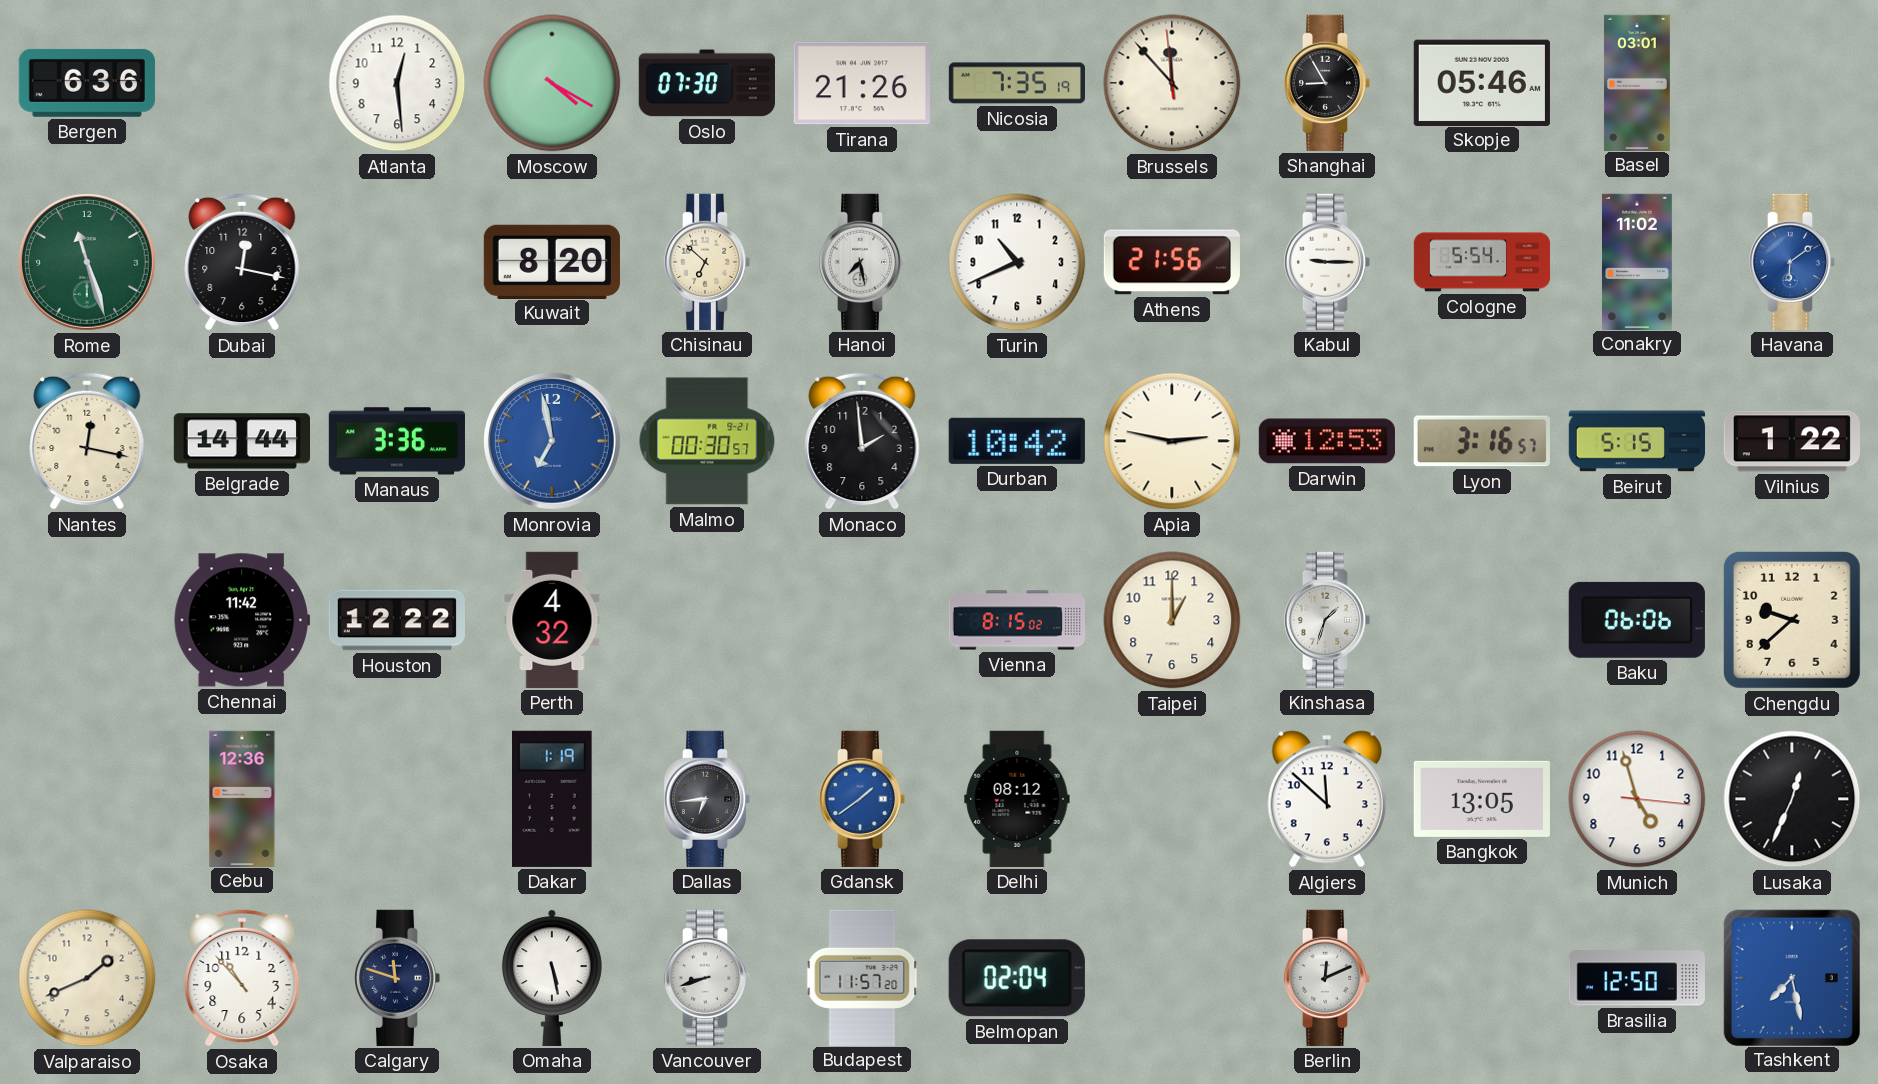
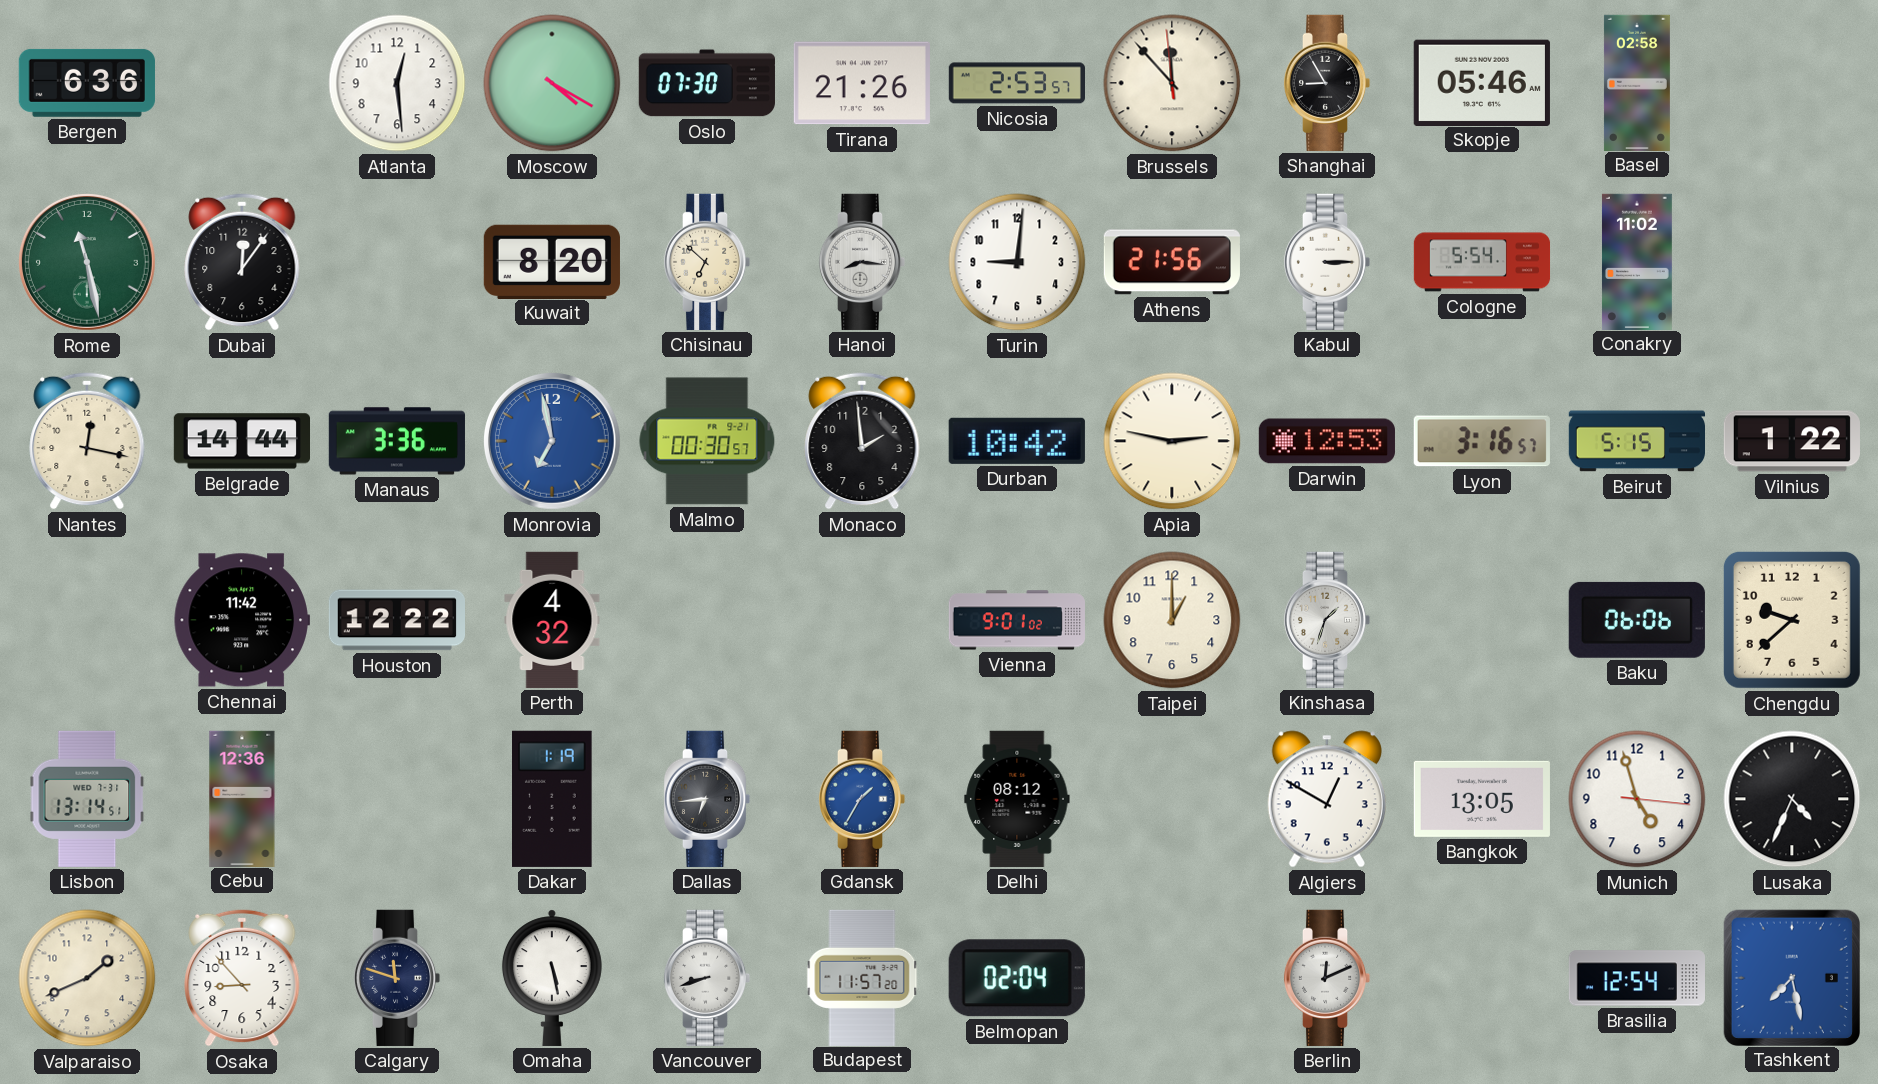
Nicosia: 7:35 -> 2:53
Basel: 03:01 -> 02:58
Rome: 11:27 -> 11:28
Dubai: 12:17 -> 12:06
Hanoi: 7:28 -> 8:16
Turin: 10:41 -> 9:01
Kabul: 9:15 -> 3:15
Havana: 6:09 -> none
Vienna: 8:15 -> 9:01
Lisbon: none -> 13:14
Gdansk: 1:39 -> 1:35
Algiers: 11:52 -> 12:50
Lusaka: 12:34 -> 4:34
Osaka: 10:53 -> 8:53
Brasilia: 12:50 -> 12:54
